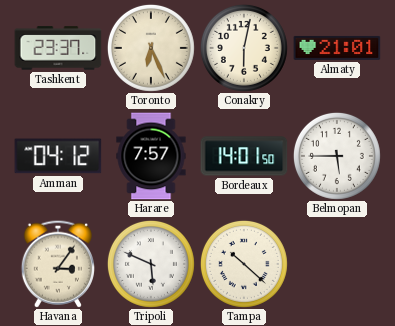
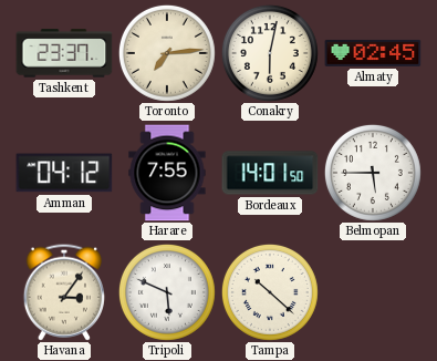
Toronto: 6:26 -> 7:14
Almaty: 21:01 -> 02:45
Harare: 7:57 -> 7:55
